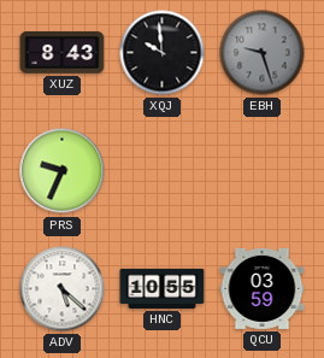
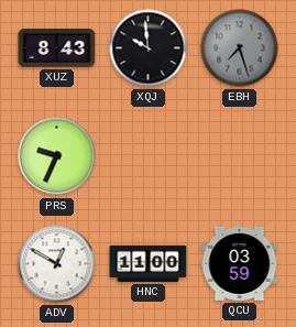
EBH: 9:27 -> 7:27
ADV: 5:22 -> 12:50
HNC: 10:55 -> 11:00
